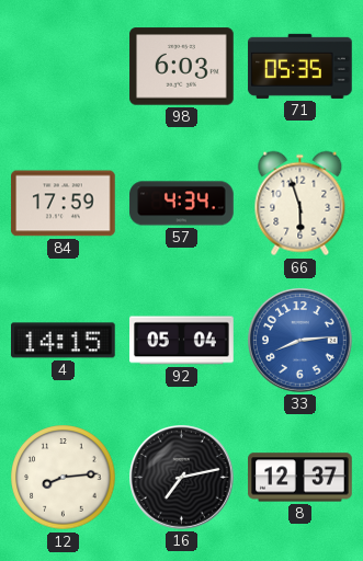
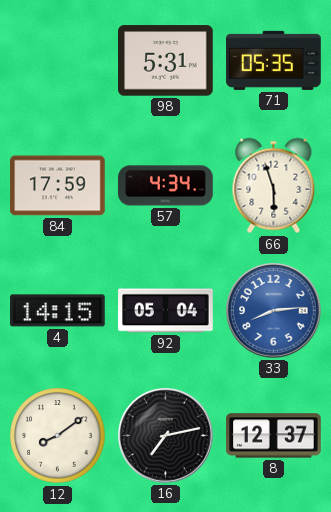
98: 6:03 -> 5:31
12: 8:14 -> 8:09
